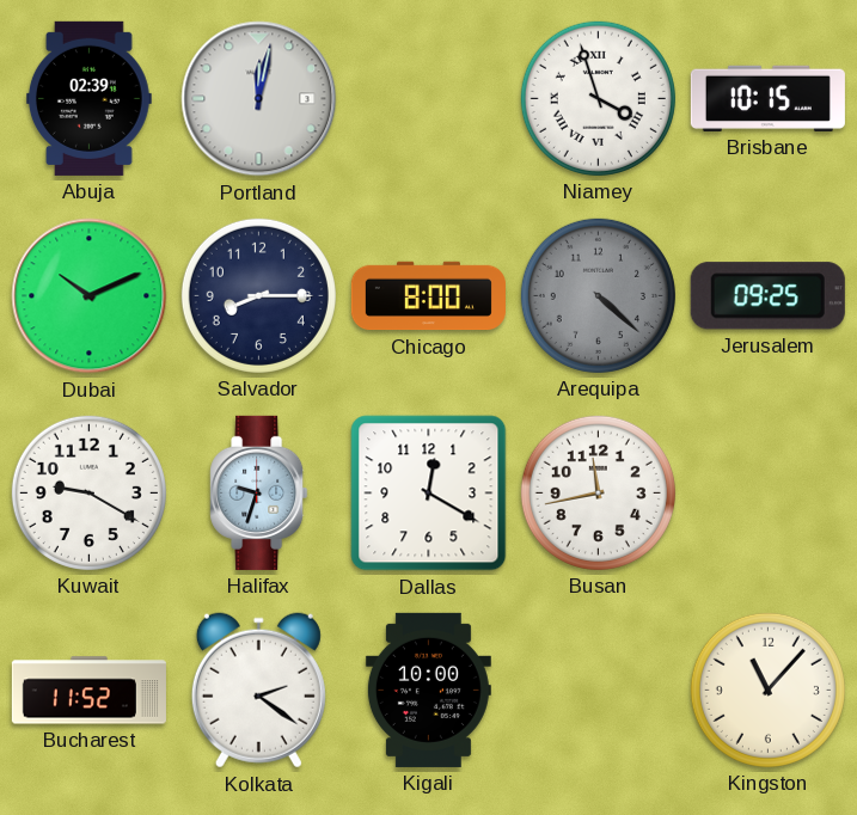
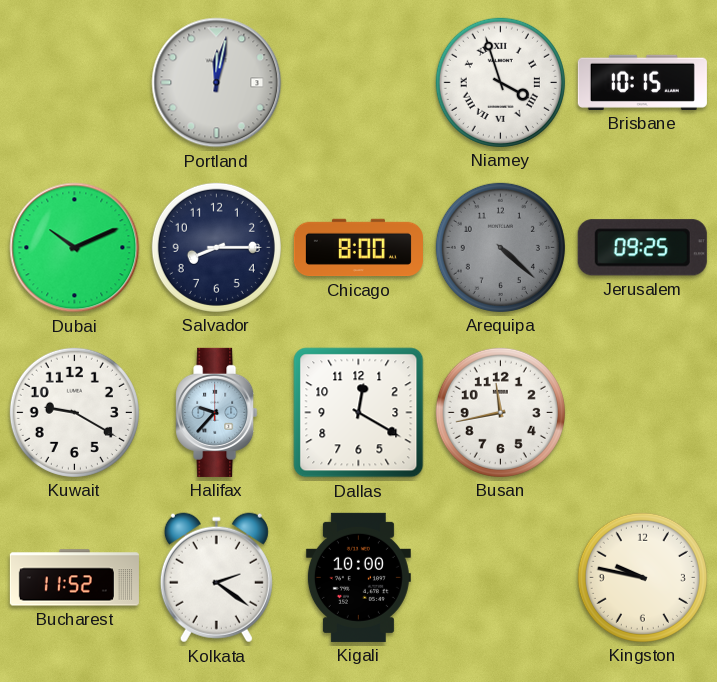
Abuja: 02:39 -> none
Halifax: 9:33 -> 9:37
Kingston: 11:07 -> 9:47
